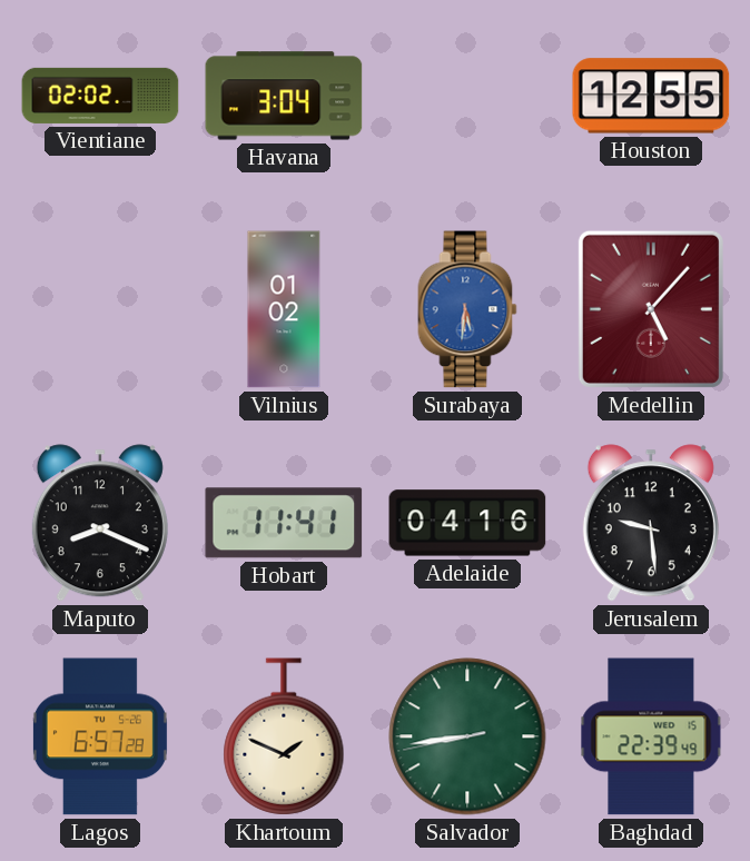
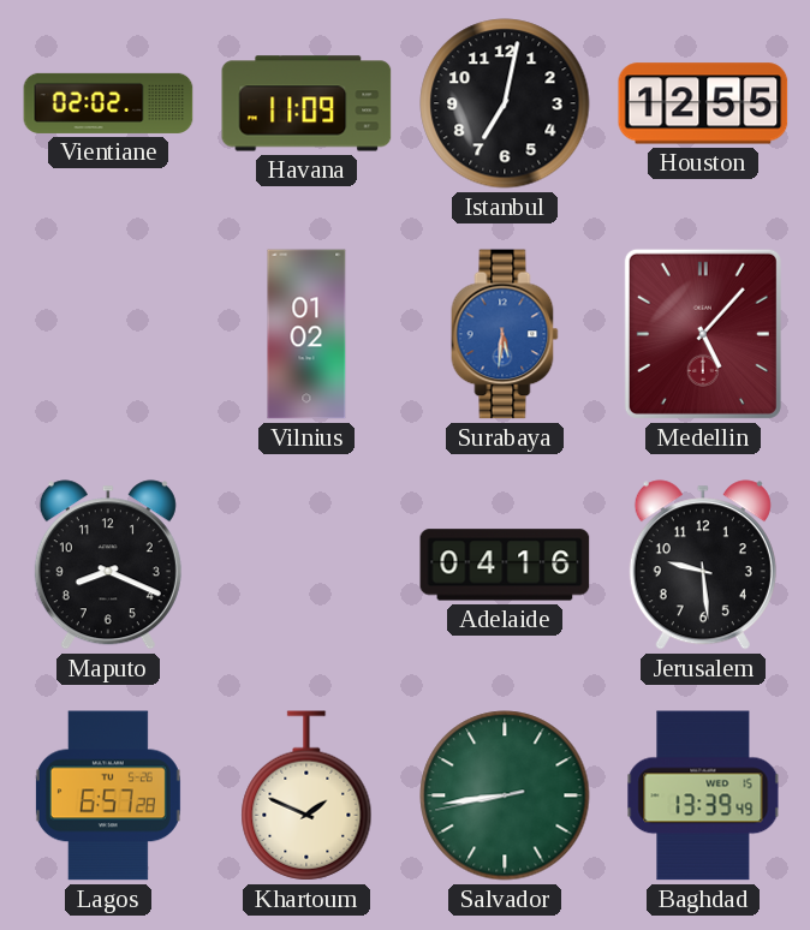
Havana: 3:04 -> 11:09
Istanbul: none -> 7:02
Hobart: 11:41 -> none
Baghdad: 22:39 -> 13:39
